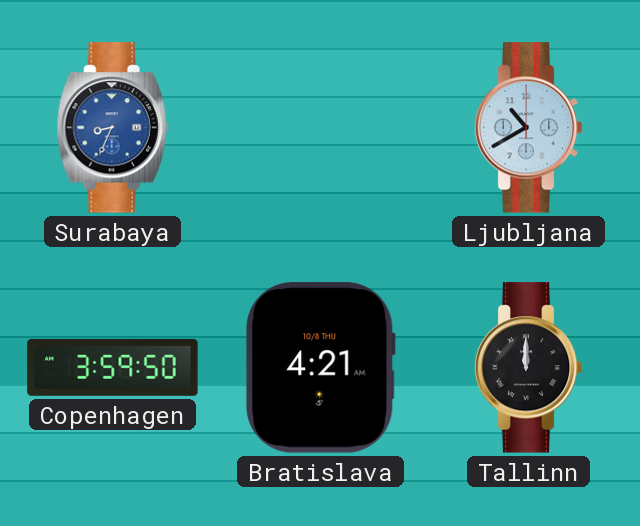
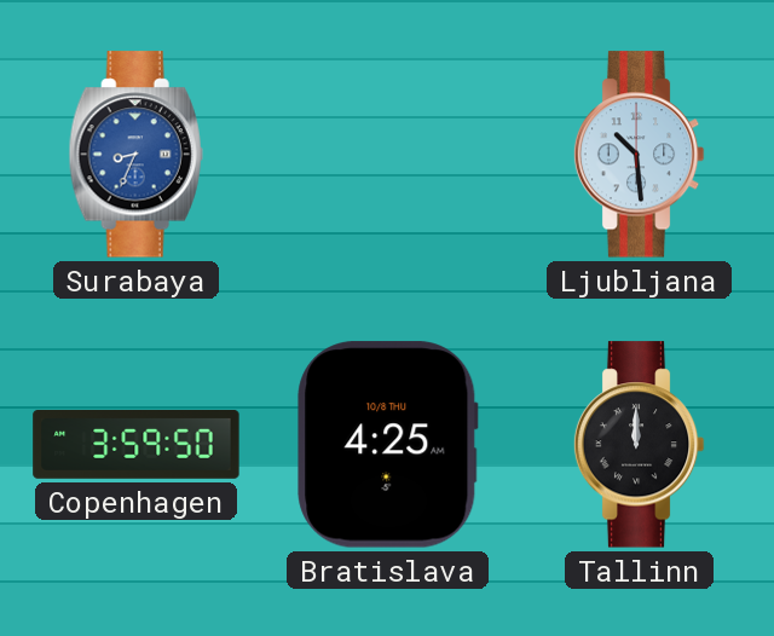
Ljubljana: 10:40 -> 10:29
Bratislava: 4:21 -> 4:25
